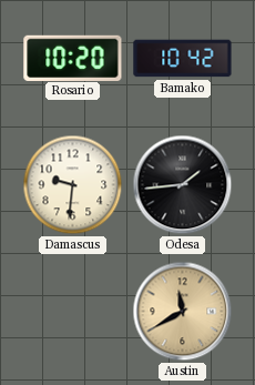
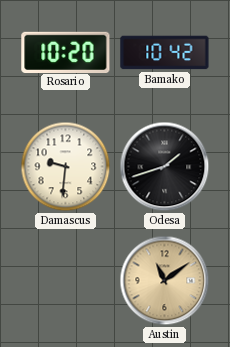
Odesa: 1:44 -> 1:42
Austin: 11:40 -> 11:09
